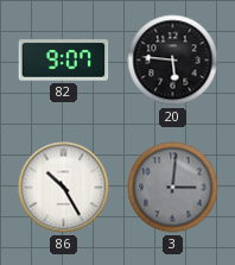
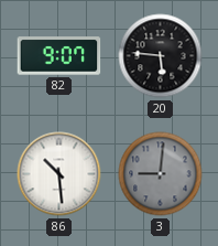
86: 10:25 -> 10:29
3: 3:01 -> 9:01
